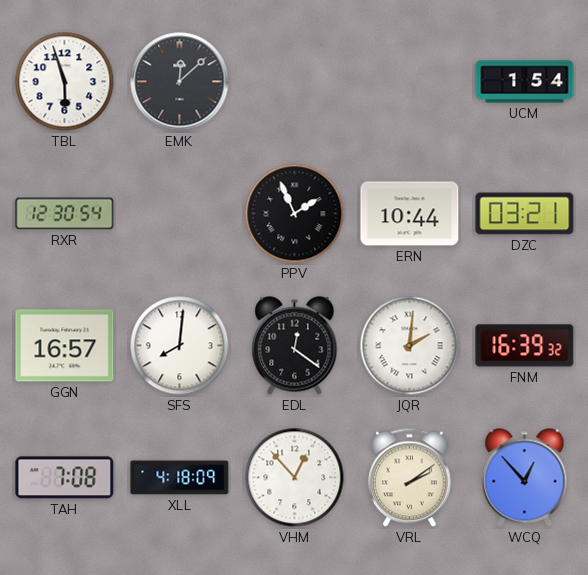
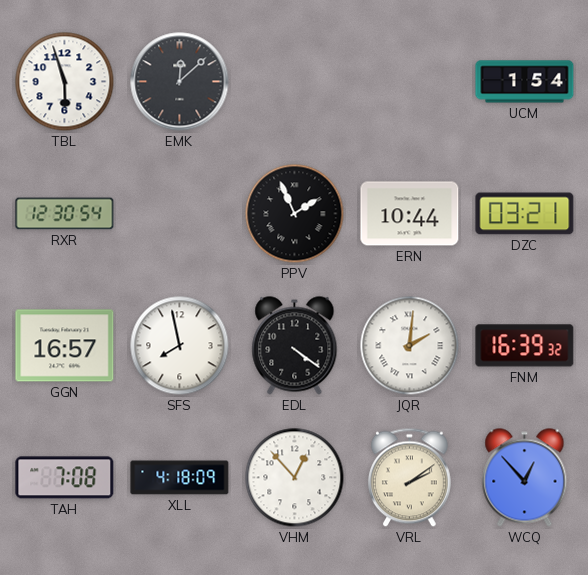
SFS: 8:01 -> 7:58
EDL: 12:21 -> 4:21
